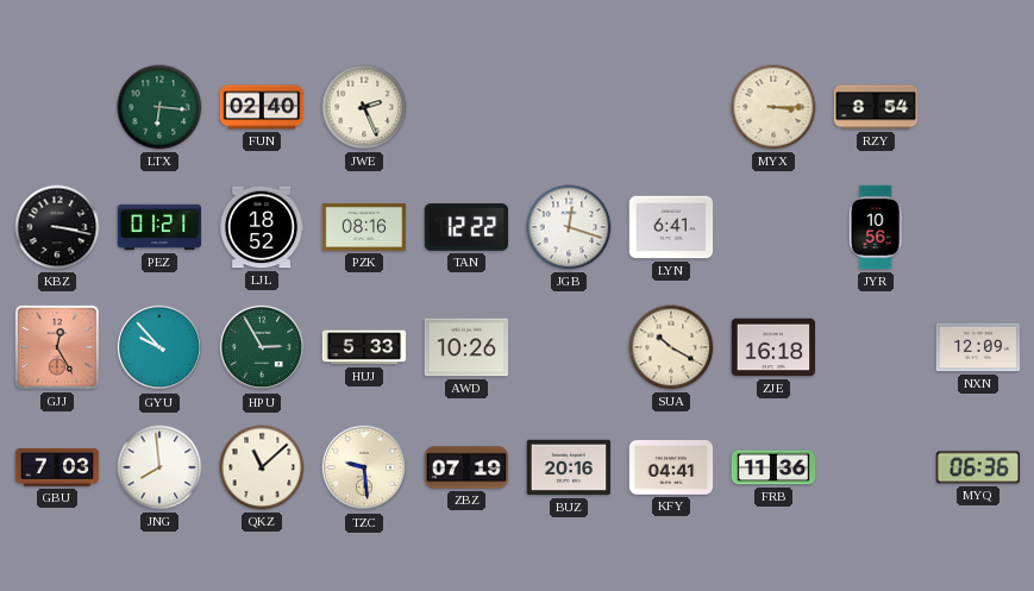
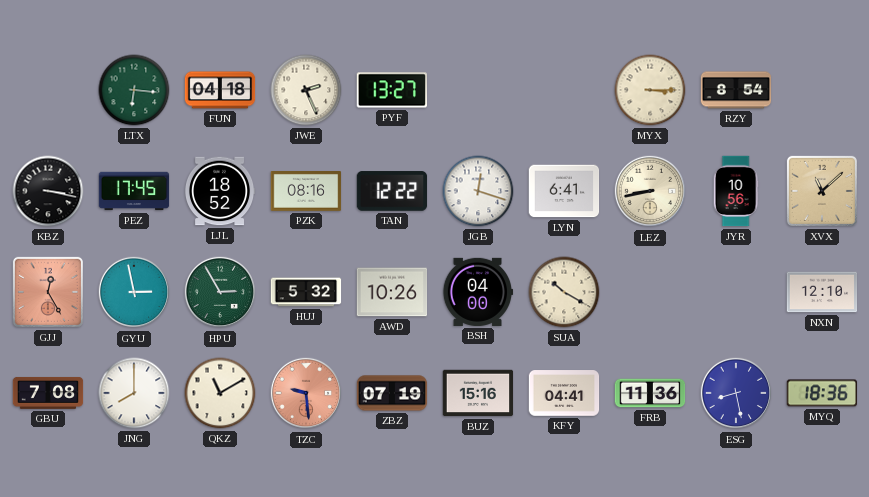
FUN: 02:40 -> 04:18
PYF: none -> 13:27
PEZ: 01:21 -> 17:45
LEZ: none -> 8:43
XVX: none -> 11:08
GYU: 9:53 -> 2:58
HUJ: 5:33 -> 5:32
BSH: none -> 04:00
ZJE: 16:18 -> none
NXN: 12:09 -> 12:10
GBU: 7:03 -> 7:08
JNG: 7:59 -> 8:00
QKZ: 11:08 -> 11:10
TZC dial: cream -> salmon
BUZ: 20:16 -> 15:16
ESG: none -> 8:28
MYQ: 06:36 -> 18:36
